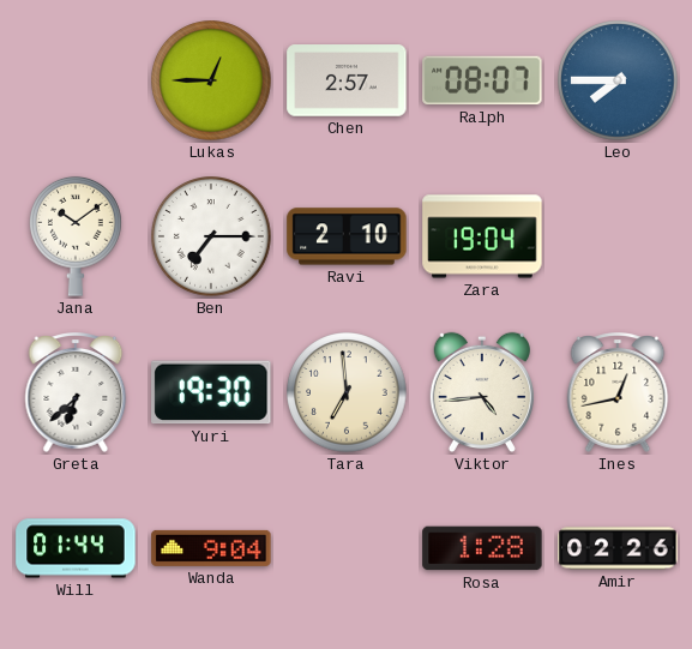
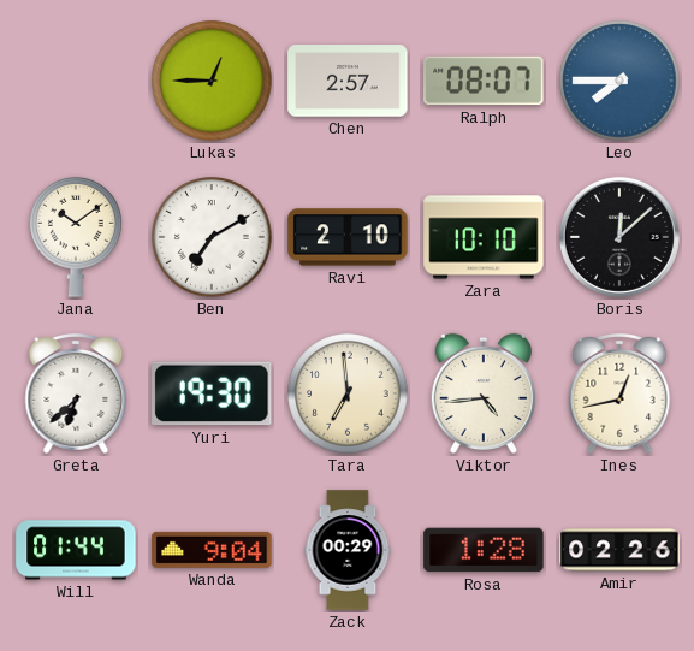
Ben: 7:15 -> 7:10
Zara: 19:04 -> 10:10
Boris: none -> 12:08
Zack: none -> 00:29
